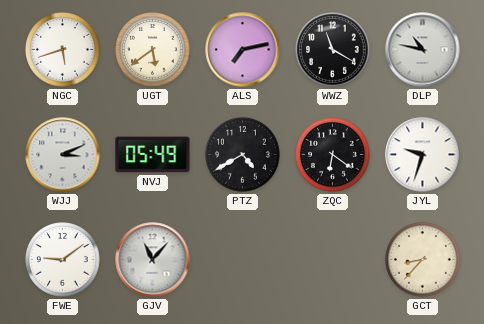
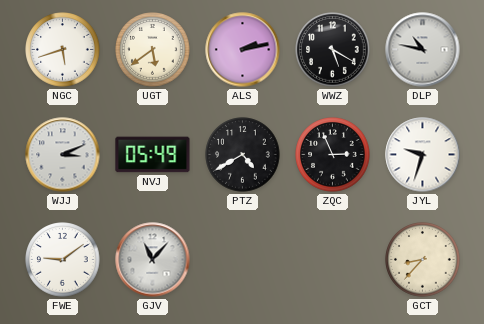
ALS: 7:13 -> 2:13
WWZ: 11:20 -> 5:20
ZQC: 6:21 -> 2:56
